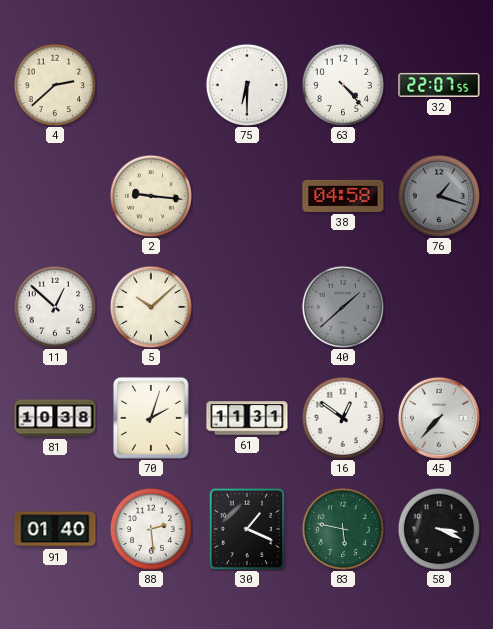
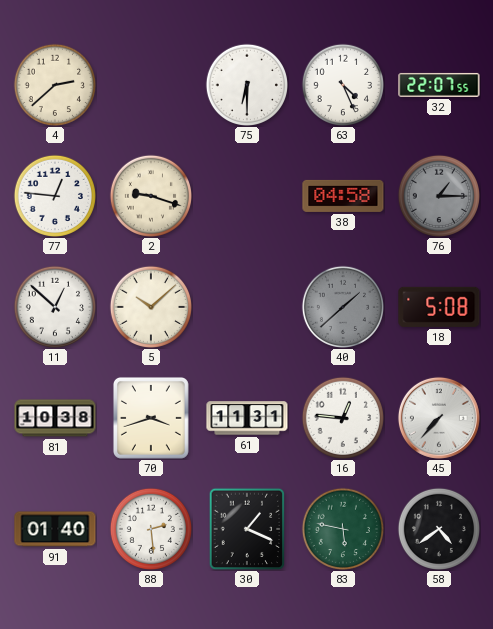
63: 4:23 -> 4:26
77: none -> 12:46
2: 9:16 -> 9:18
76: 1:18 -> 1:15
18: none -> 5:08
70: 2:03 -> 3:42
16: 12:51 -> 12:46
58: 3:19 -> 4:39
